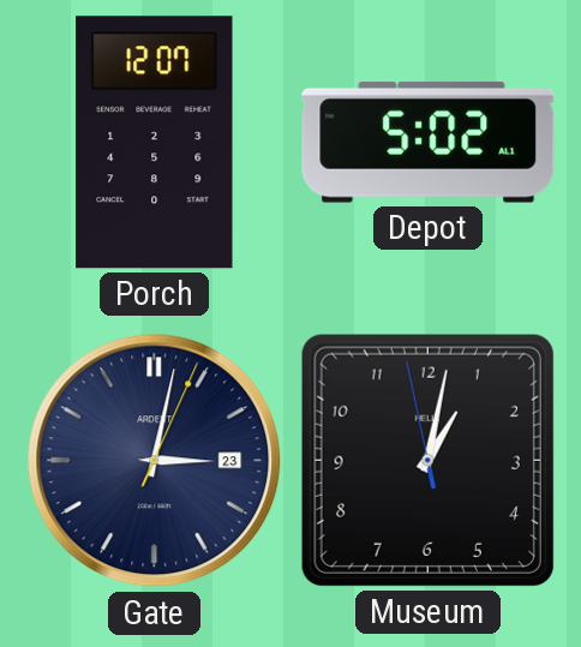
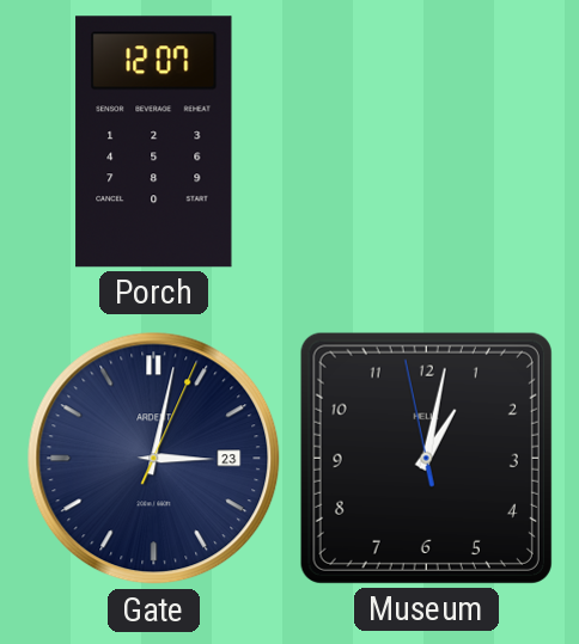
Depot: 5:02 -> none
